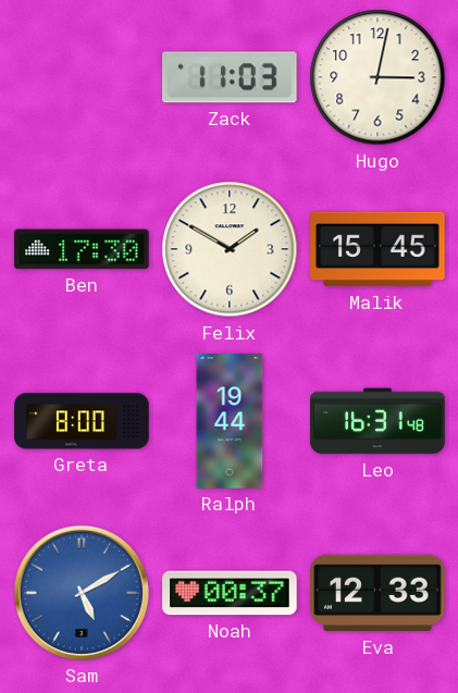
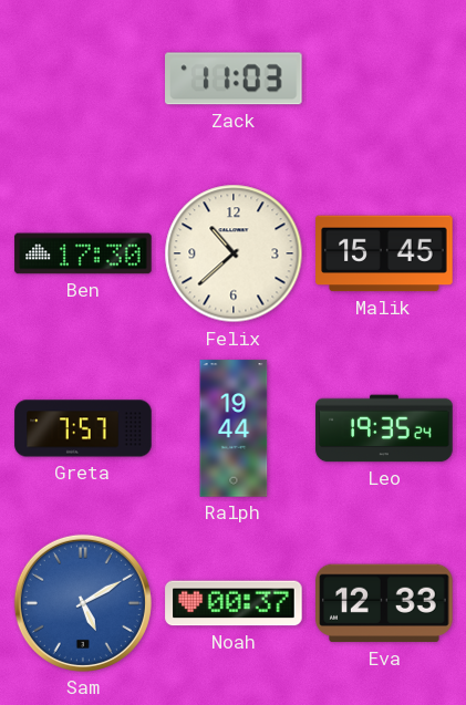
Hugo: 3:02 -> none
Felix: 1:50 -> 10:38
Greta: 8:00 -> 7:57
Leo: 16:31 -> 19:35
